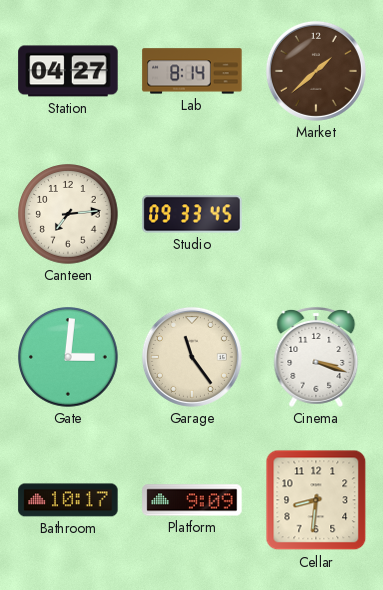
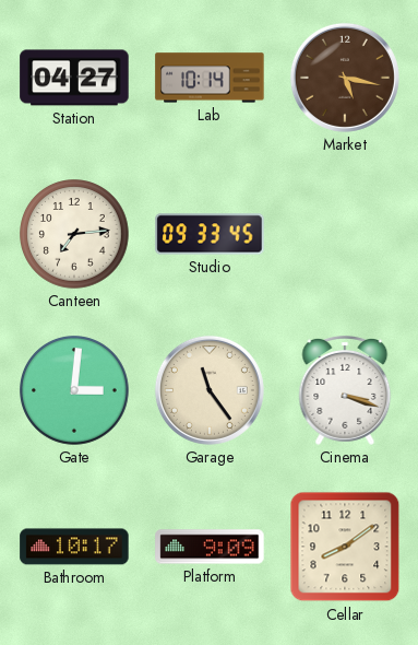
Lab: 8:14 -> 10:14
Market: 1:38 -> 5:17
Cellar: 8:31 -> 8:09
